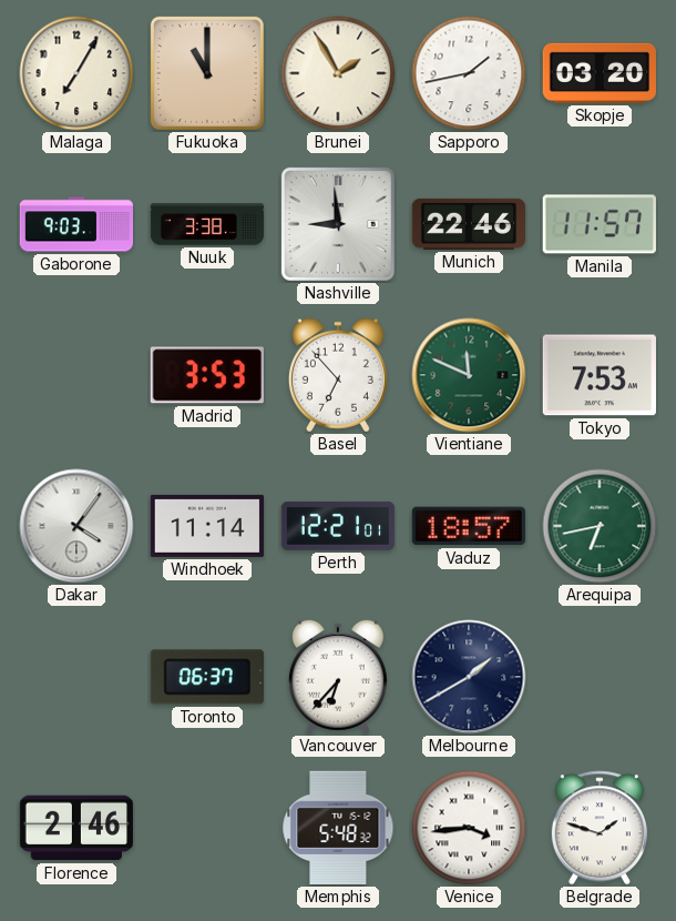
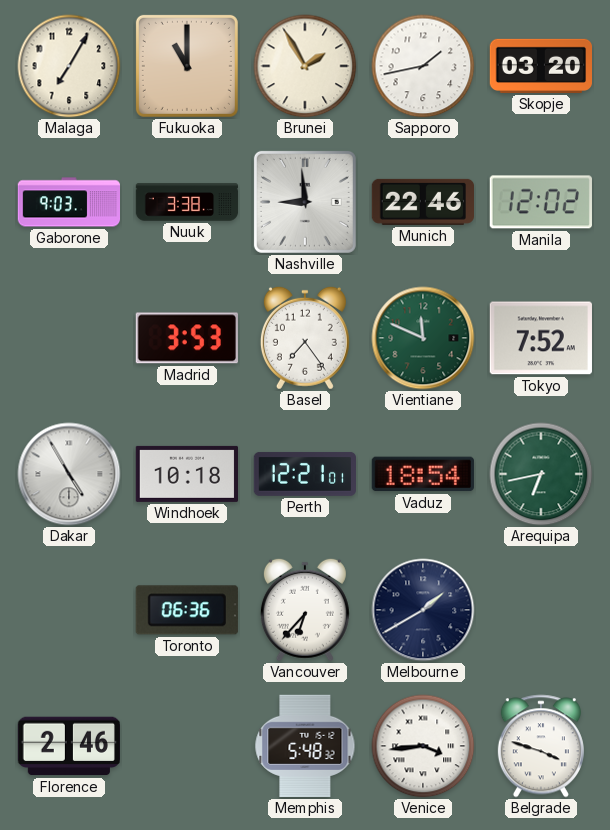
Manila: 11:57 -> 12:02
Basel: 6:53 -> 7:24
Tokyo: 7:53 -> 7:52
Dakar: 4:06 -> 4:55
Windhoek: 11:14 -> 10:18
Vaduz: 18:57 -> 18:54
Toronto: 06:37 -> 06:36
Belgrade: 1:48 -> 3:48
